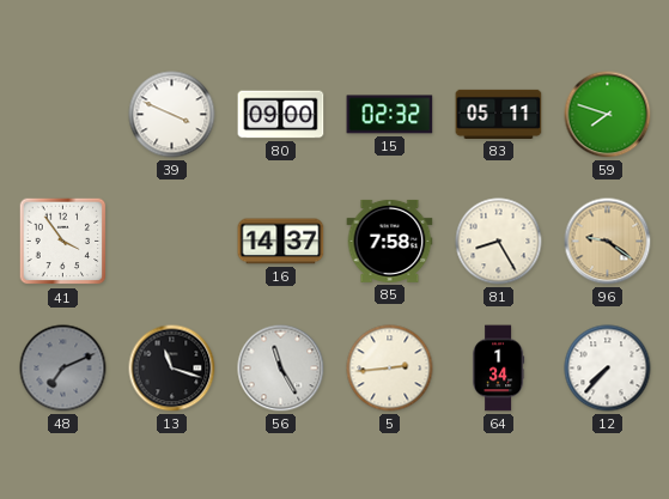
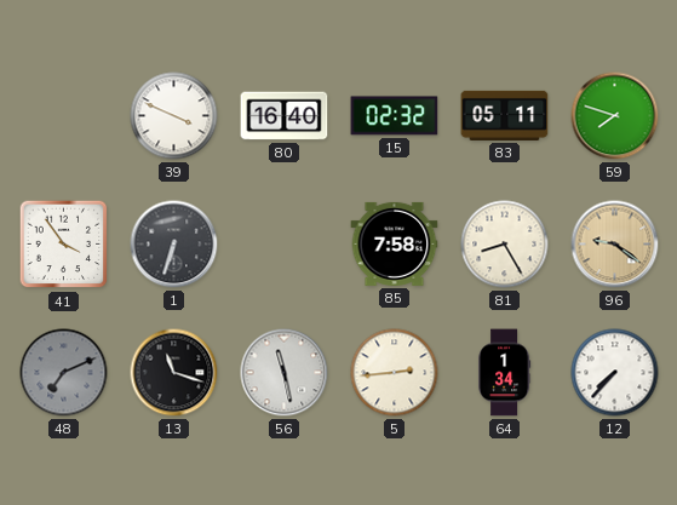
80: 09:00 -> 16:40
1: none -> 6:33
16: 14:37 -> none
56: 11:25 -> 11:28
